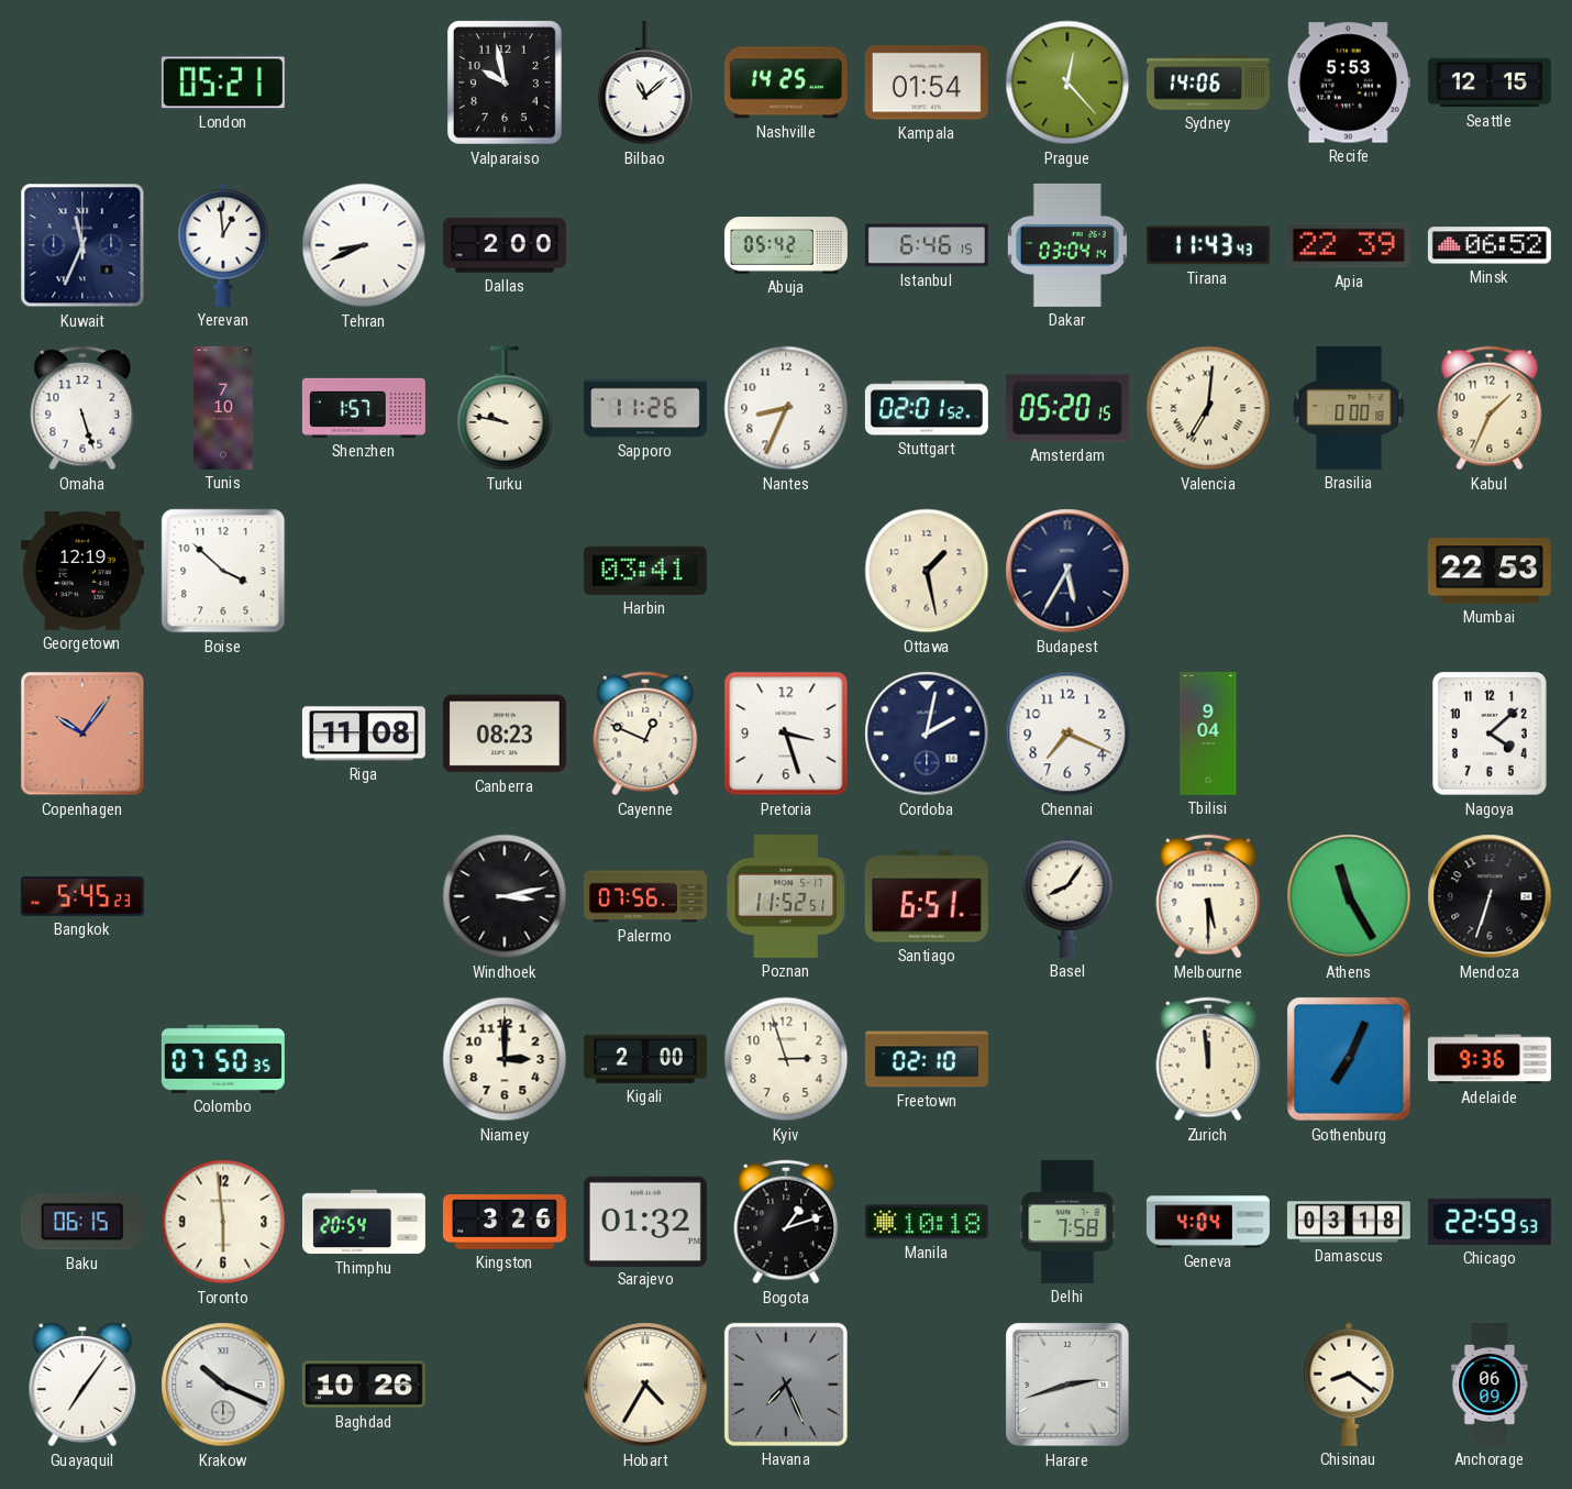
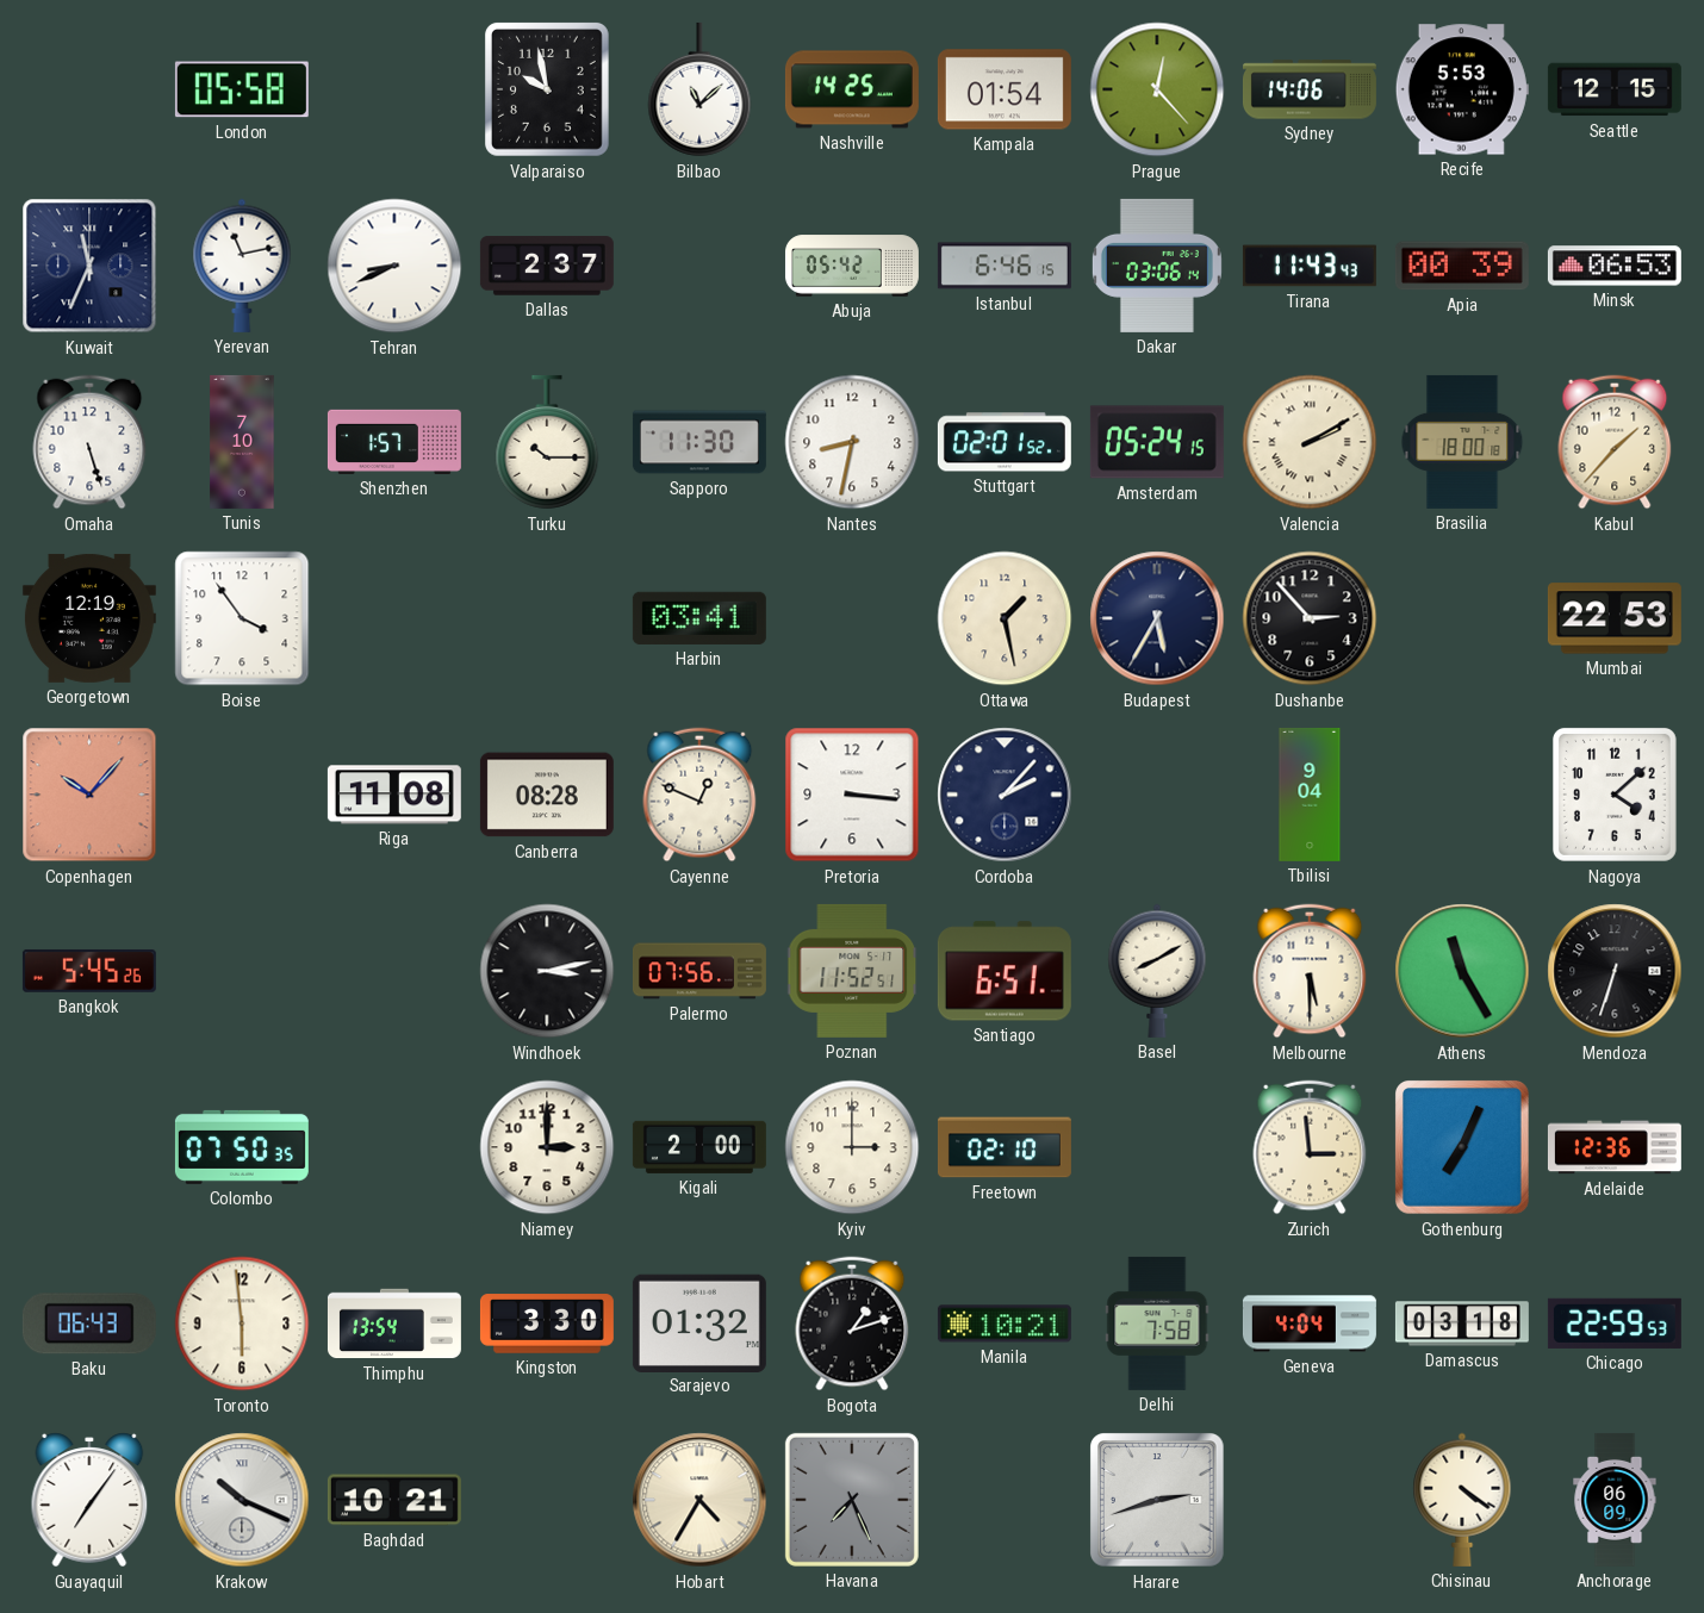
London: 05:21 -> 05:58
Yerevan: 12:59 -> 11:13
Dallas: 2:00 -> 2:37
Dakar: 03:04 -> 03:06
Apia: 22:39 -> 00:39
Minsk: 06:52 -> 06:53
Turku: 9:47 -> 10:15
Sapporo: 11:26 -> 11:30
Nantes: 8:34 -> 8:32
Amsterdam: 05:20 -> 05:24
Valencia: 7:01 -> 2:10
Brasilia: 0:00 -> 18:00
Kabul: 1:34 -> 1:37
Boise: 3:52 -> 3:54
Dushanbe: none -> 2:53
Copenhagen: 10:06 -> 10:07
Canberra: 08:23 -> 08:28
Pretoria: 3:27 -> 3:16
Cordoba: 2:02 -> 2:07
Chennai: 7:19 -> none
Bangkok: 5:45:23 -> 5:45:26
Basel: 8:06 -> 8:10
Kyiv: 2:57 -> 3:00
Zurich: 11:59 -> 2:59
Adelaide: 9:36 -> 12:36
Baku: 06:15 -> 06:43
Thimphu: 20:54 -> 13:54
Kingston: 3:26 -> 3:30
Manila: 10:18 -> 10:21
Baghdad: 10:26 -> 10:21
Chisinau: 8:21 -> 4:21
